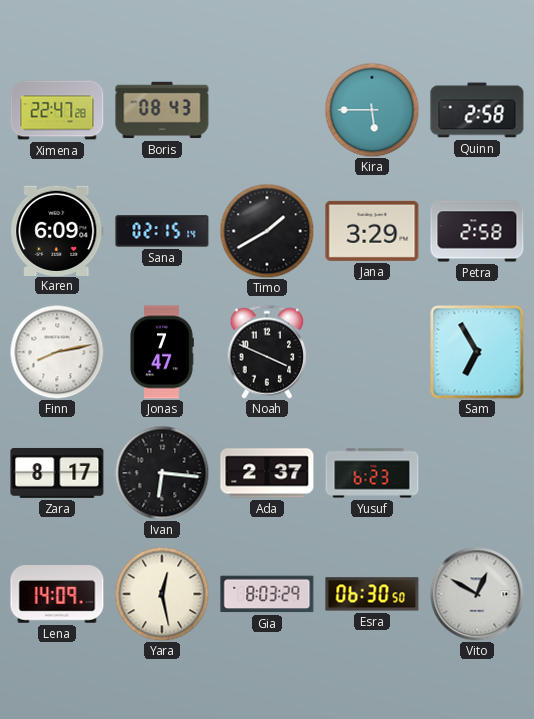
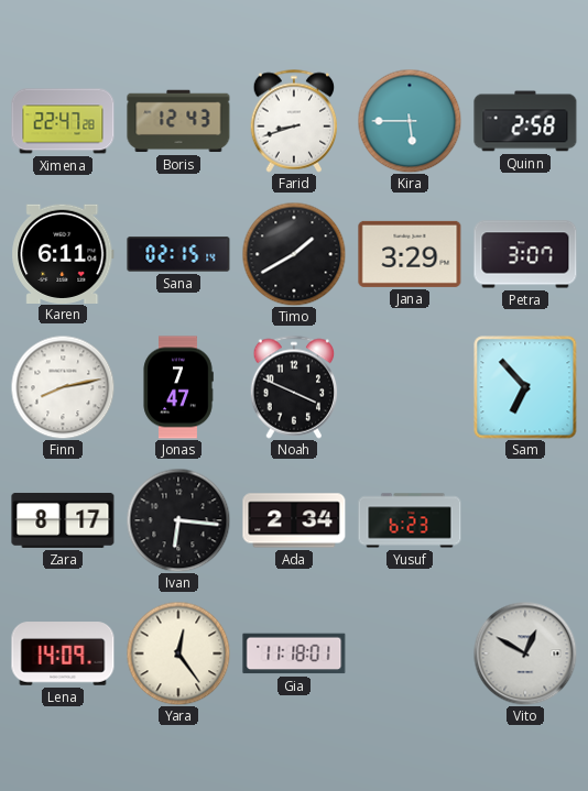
Boris: 08:43 -> 12:43
Farid: none -> 8:42
Karen: 6:09 -> 6:11
Petra: 2:58 -> 3:07
Sam: 6:55 -> 6:53
Ada: 2:37 -> 2:34
Yara: 12:28 -> 12:24
Gia: 8:03 -> 11:18
Esra: 06:30 -> none
